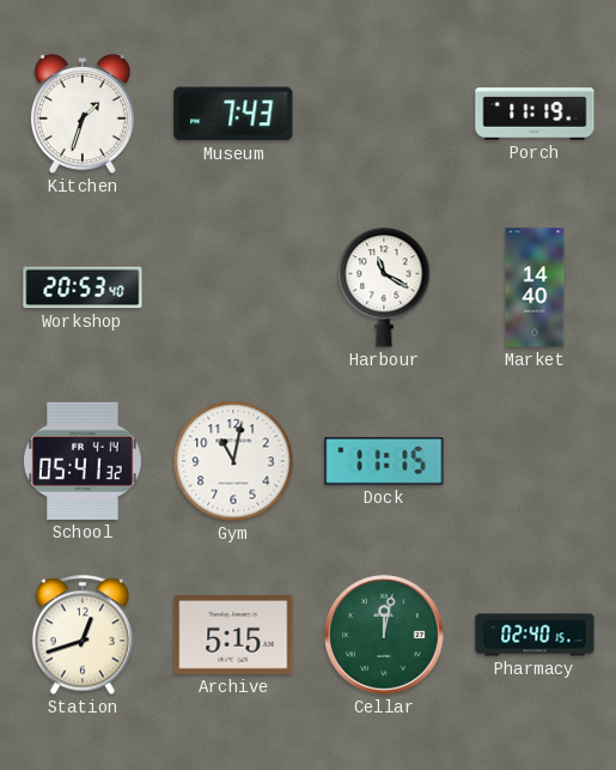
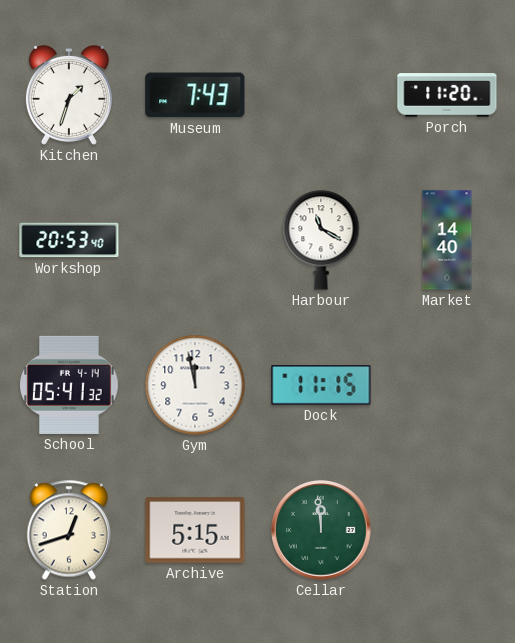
Porch: 11:19 -> 11:20
Gym: 11:02 -> 11:58
Cellar: 12:02 -> 11:59
Pharmacy: 02:40 -> none
